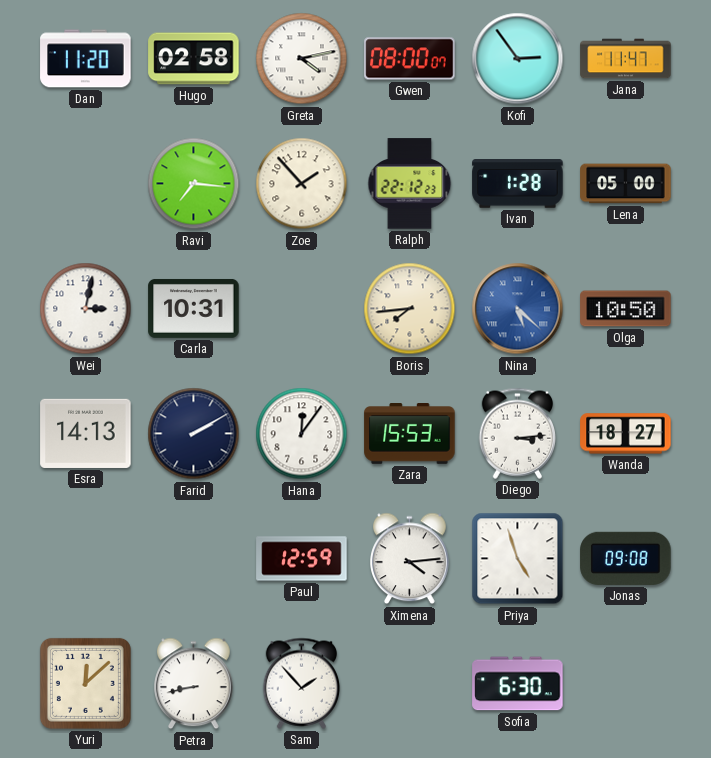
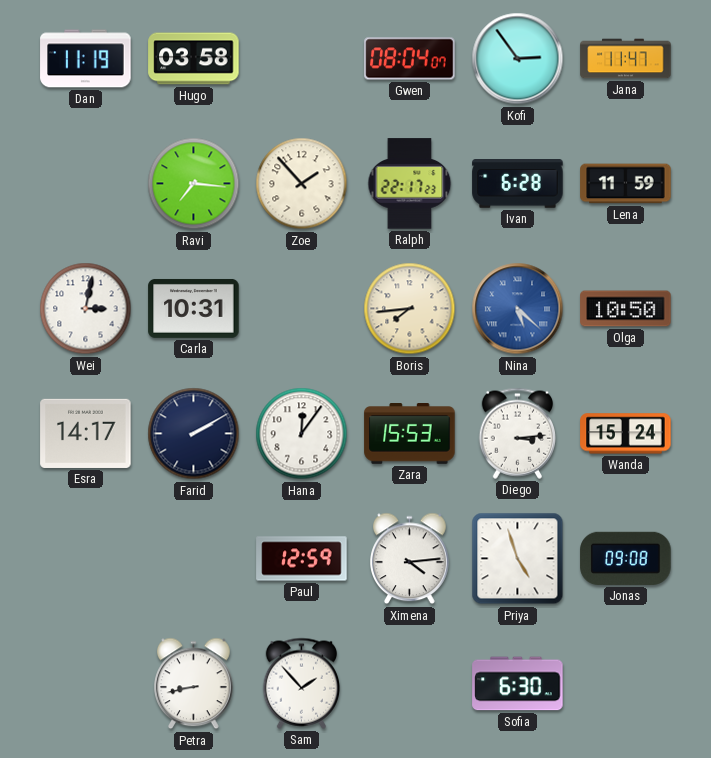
Dan: 11:20 -> 11:19
Hugo: 02:58 -> 03:58
Greta: 4:13 -> none
Gwen: 08:00 -> 08:04
Ralph: 22:12 -> 22:17
Ivan: 1:28 -> 6:28
Lena: 05:00 -> 11:59
Esra: 14:13 -> 14:17
Wanda: 18:27 -> 15:24
Yuri: 12:08 -> none
